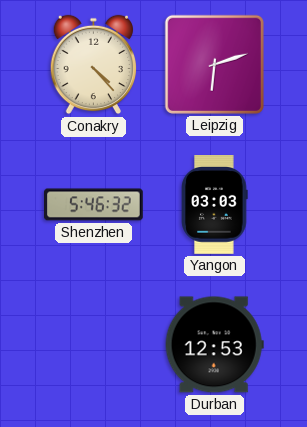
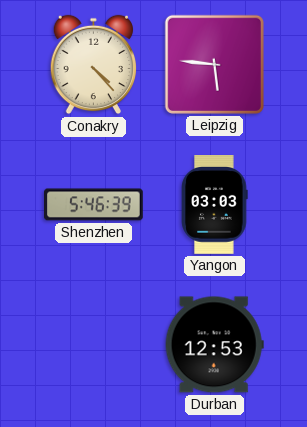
Leipzig: 6:12 -> 5:46
Shenzhen: 5:46:32 -> 5:46:39
